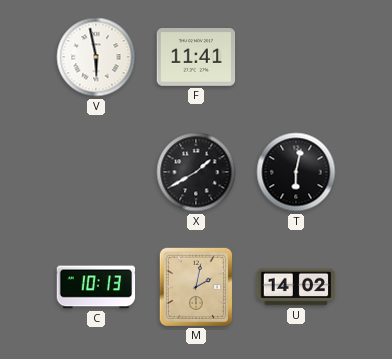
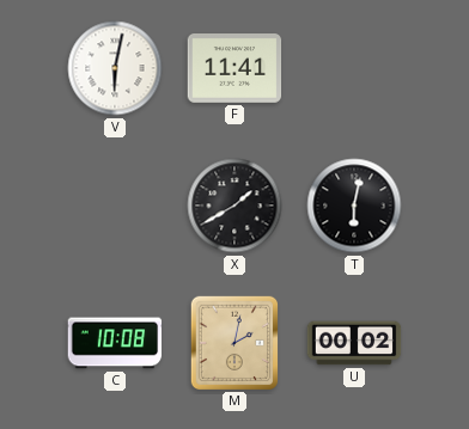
V: 5:58 -> 6:02
C: 10:13 -> 10:08
U: 14:02 -> 00:02
